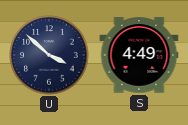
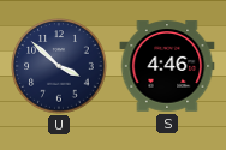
S: 4:49 -> 4:46
